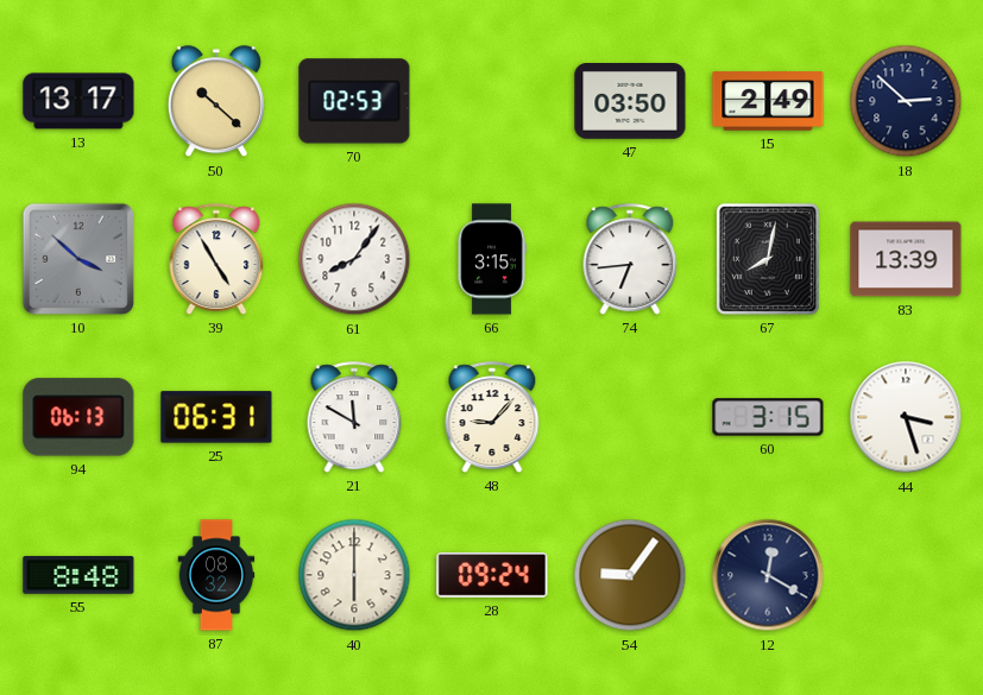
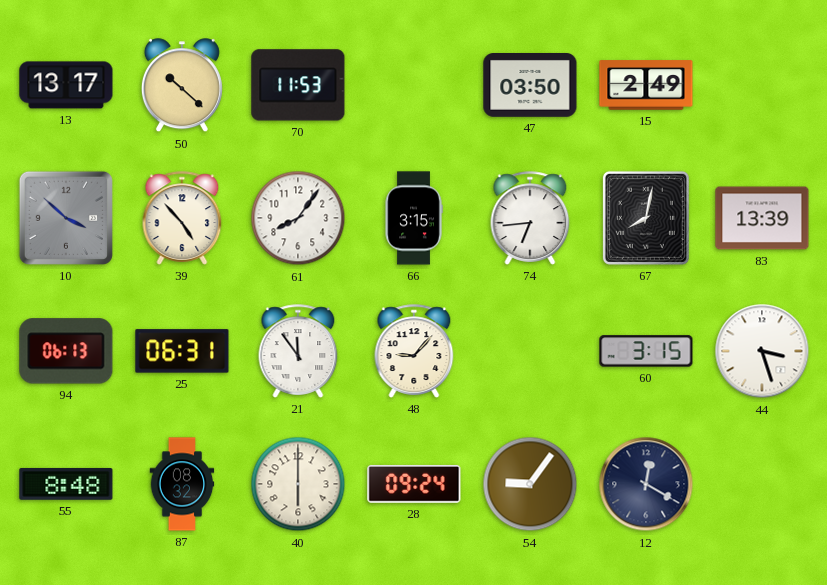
70: 02:53 -> 11:53
18: 2:52 -> none
39: 4:55 -> 4:53
21: 11:50 -> 11:54
